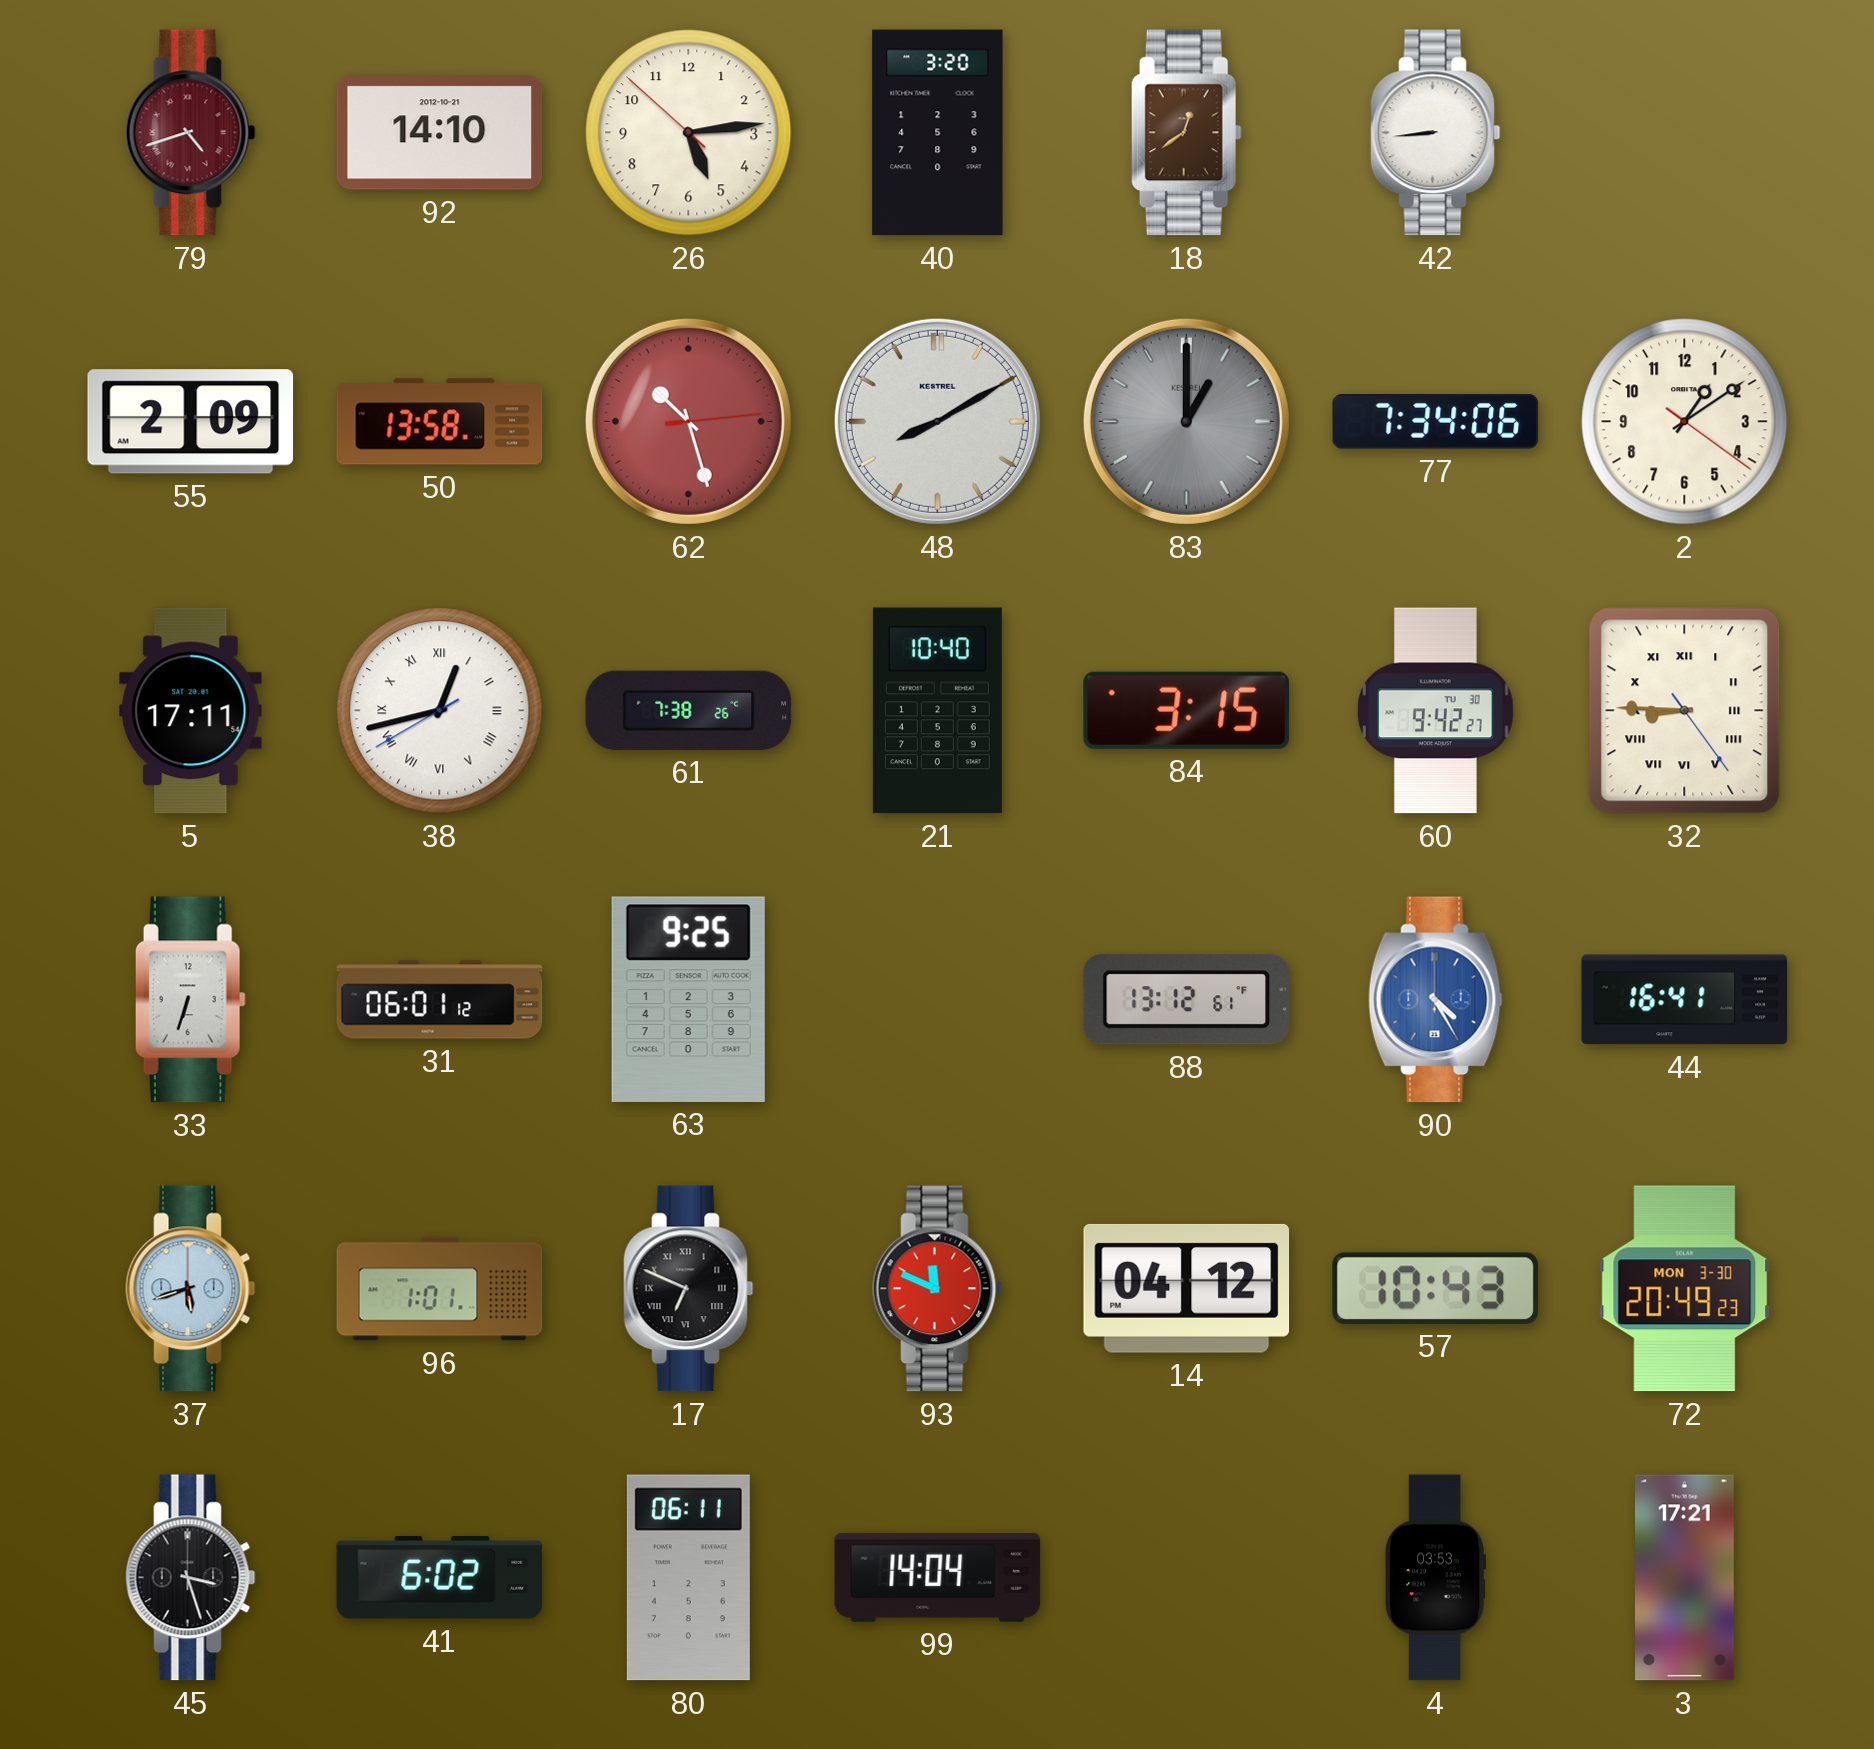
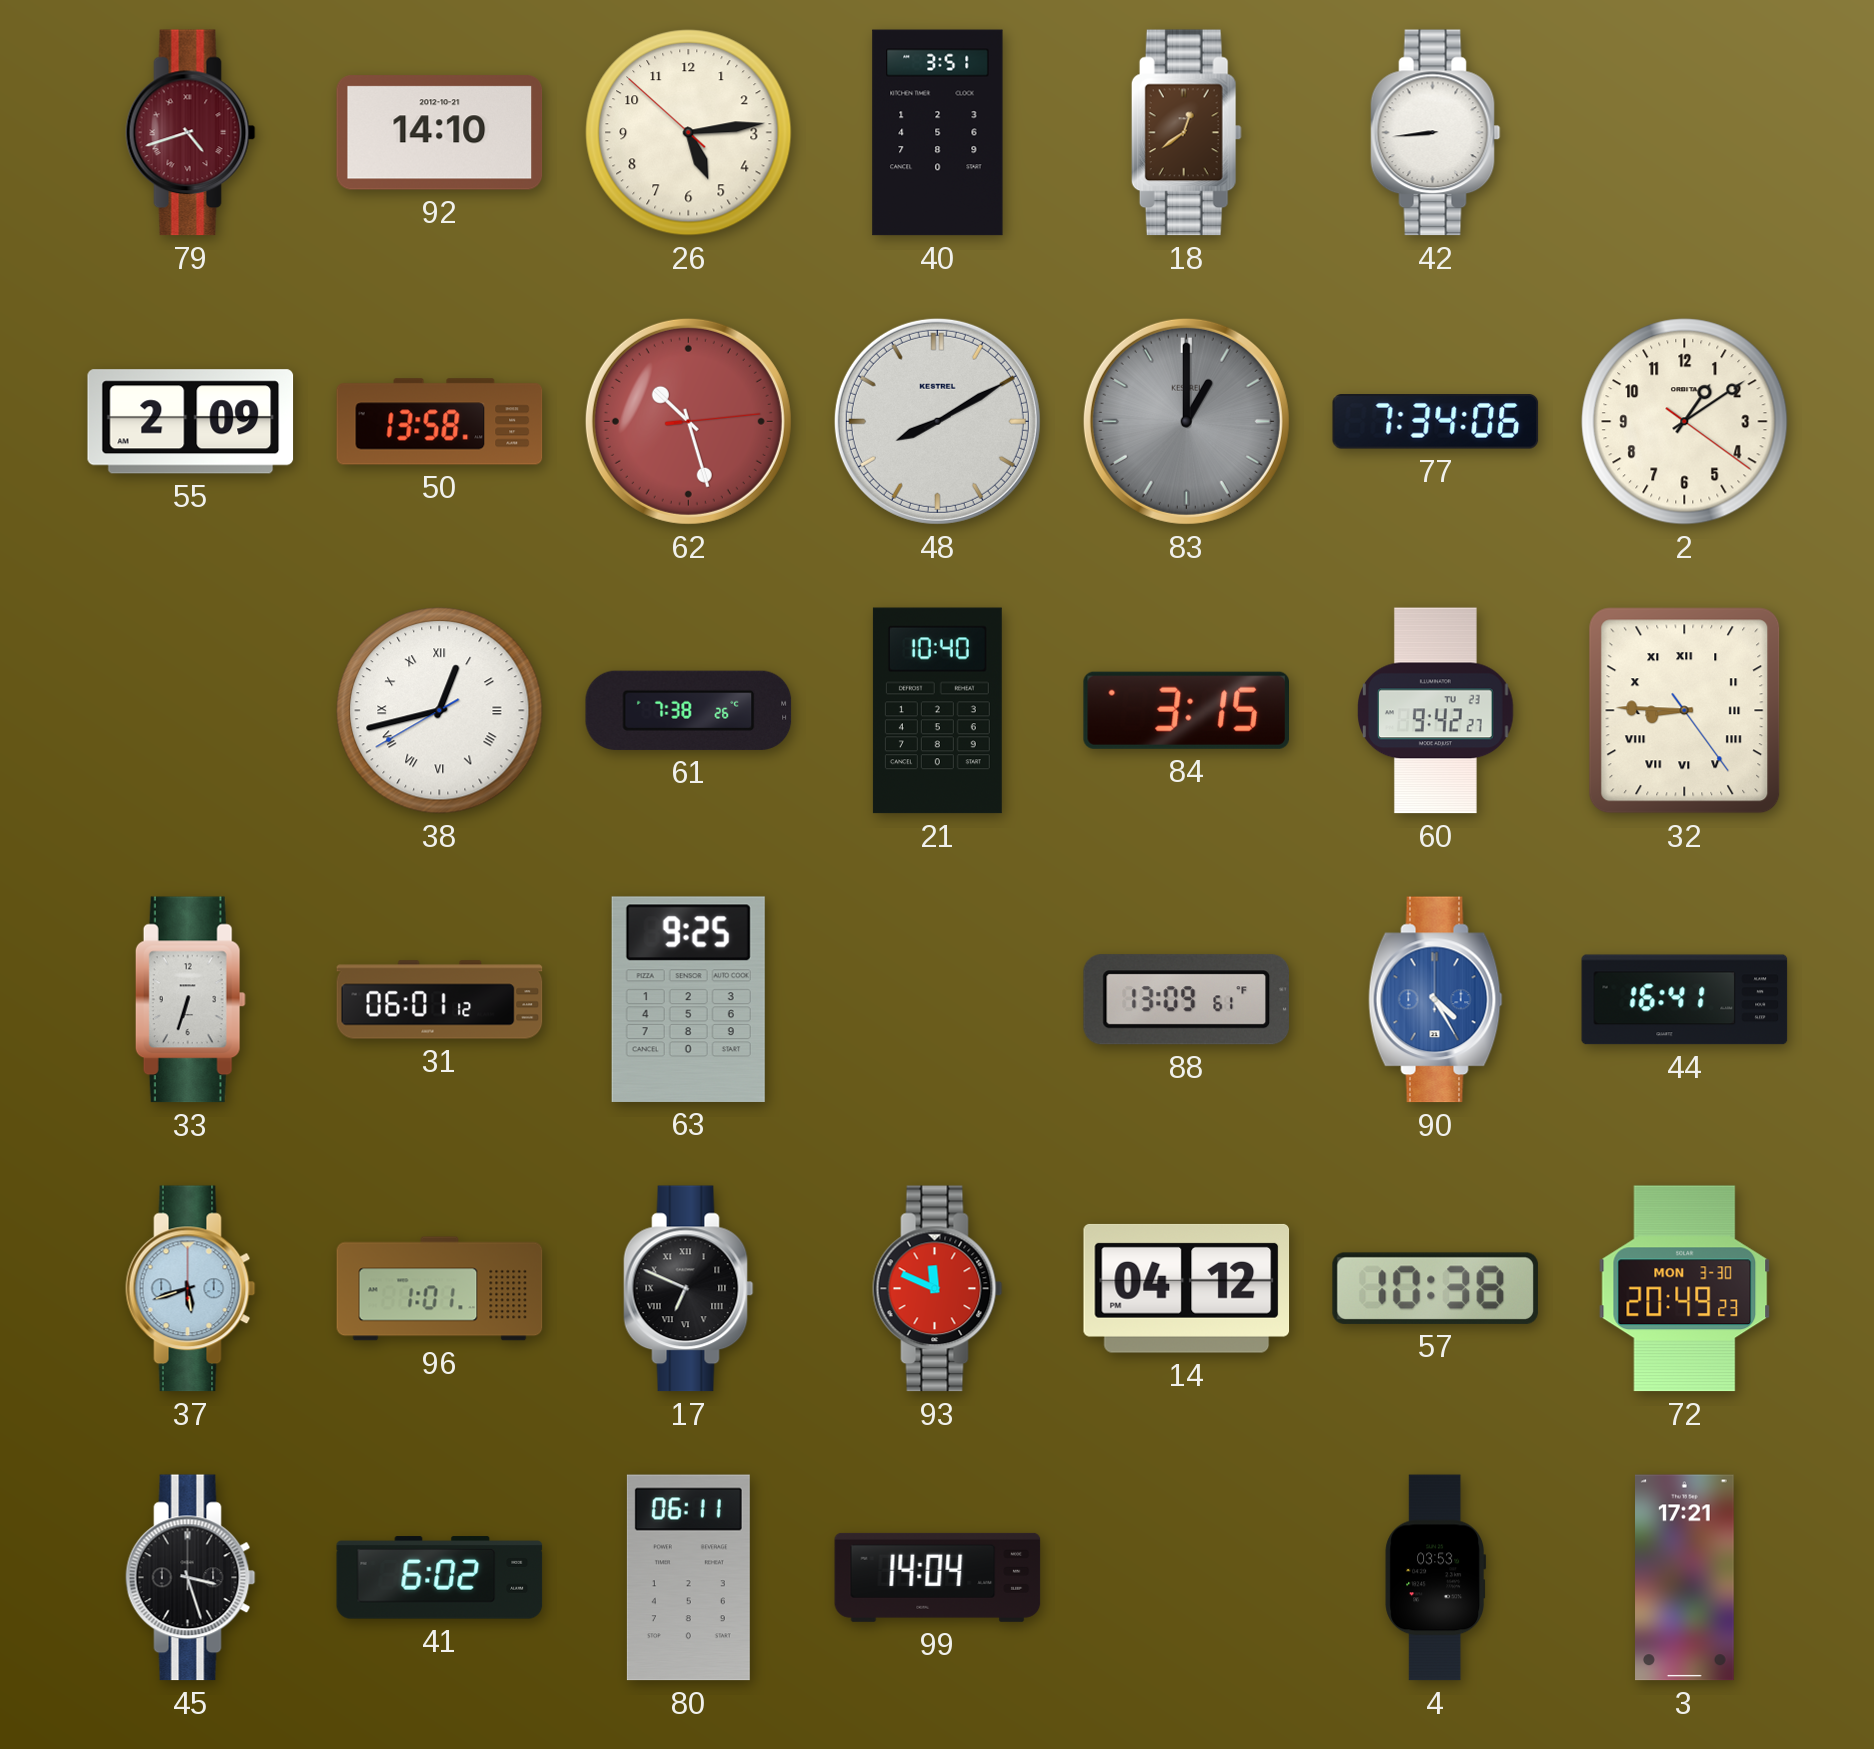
40: 3:20 -> 3:51
5: 17:11 -> none
60 date: TU 30 -> TU 23
88: 13:12 -> 13:09
57: 10:43 -> 10:38
